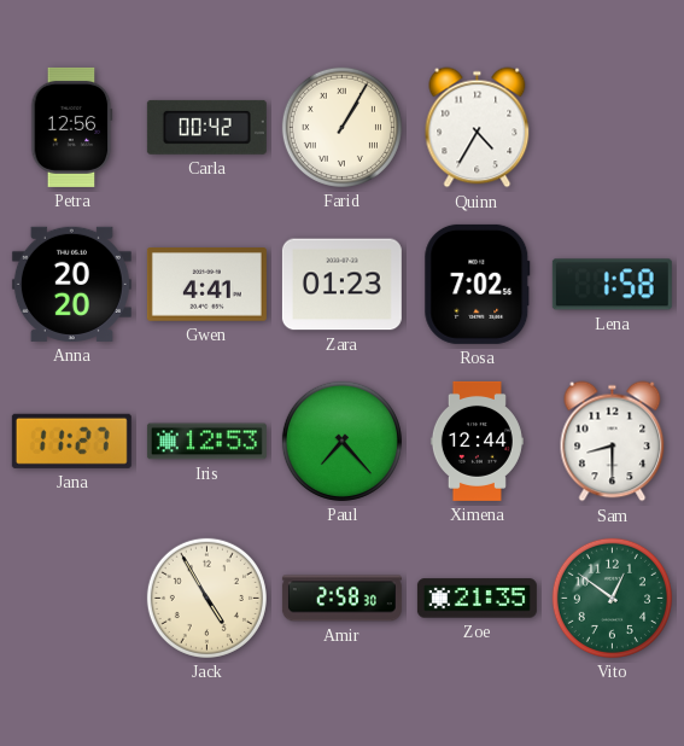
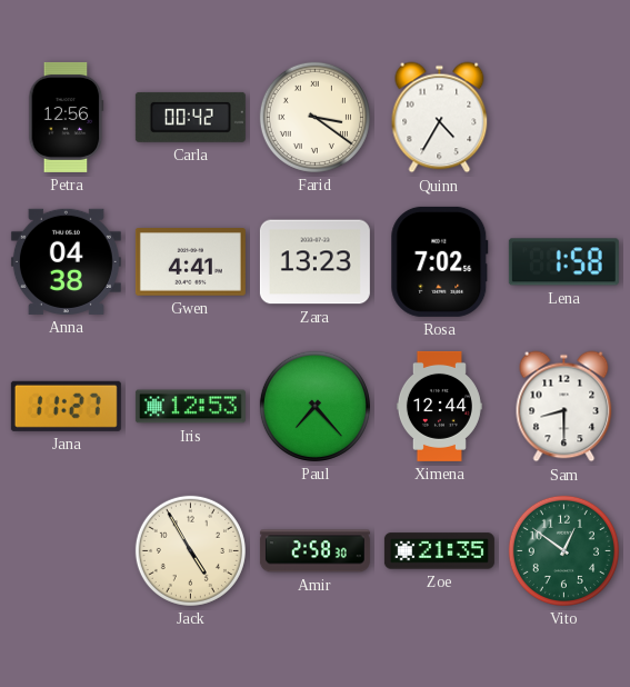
Farid: 1:05 -> 3:21
Anna: 20:20 -> 04:38
Zara: 01:23 -> 13:23
